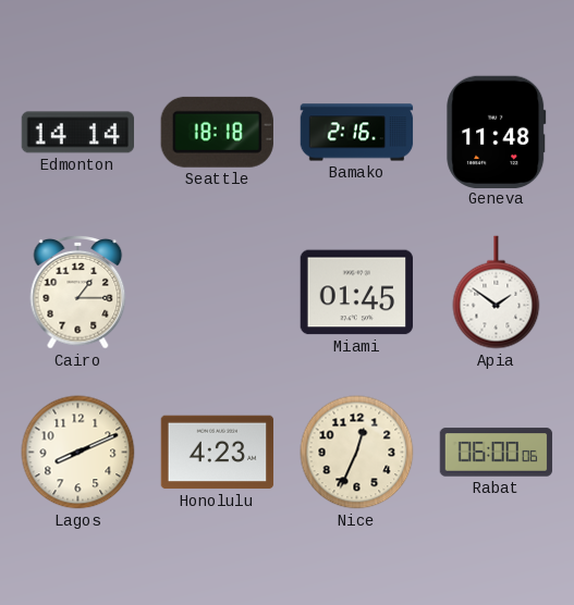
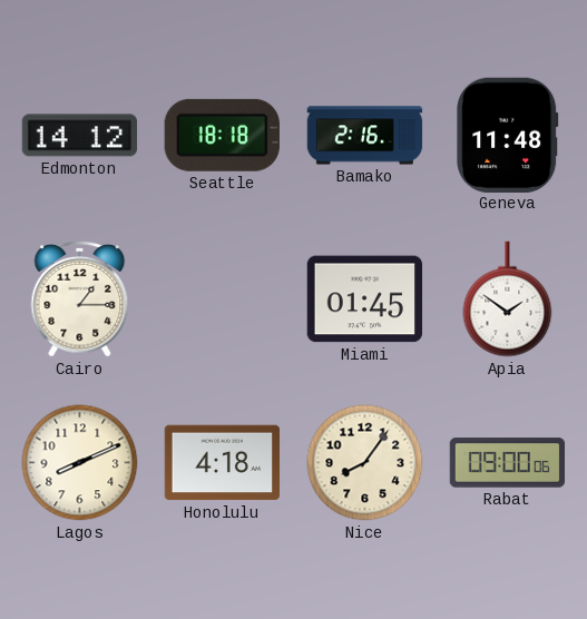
Edmonton: 14:14 -> 14:12
Honolulu: 4:23 -> 4:18
Nice: 12:34 -> 8:06
Rabat: 06:00 -> 09:00
